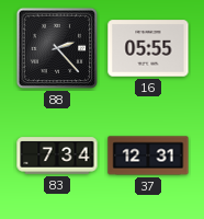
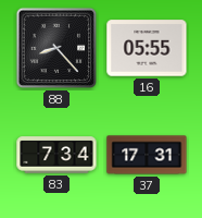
88: 2:23 -> 8:23
37: 12:31 -> 17:31
